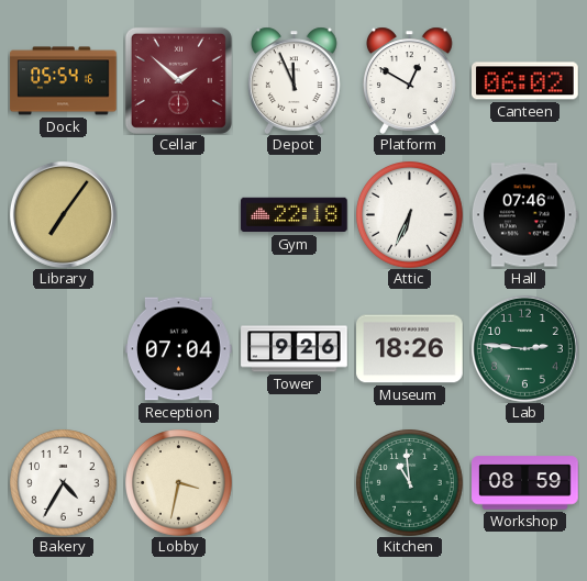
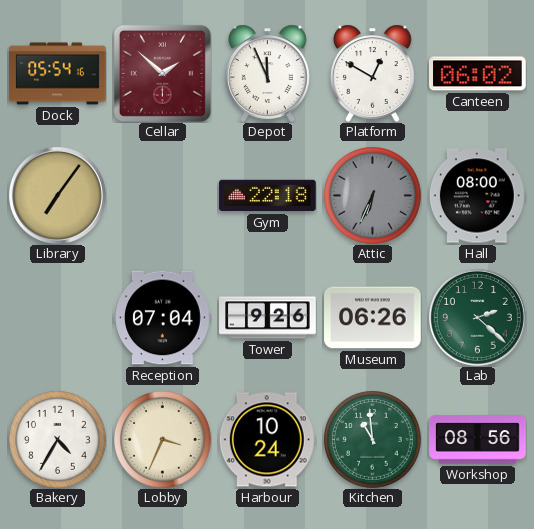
Attic dial: white -> grey
Hall: 07:46 -> 08:00
Museum: 18:26 -> 06:26
Lab: 2:46 -> 2:22
Lobby: 3:32 -> 3:34
Harbour: none -> 10:24
Workshop: 08:59 -> 08:56
